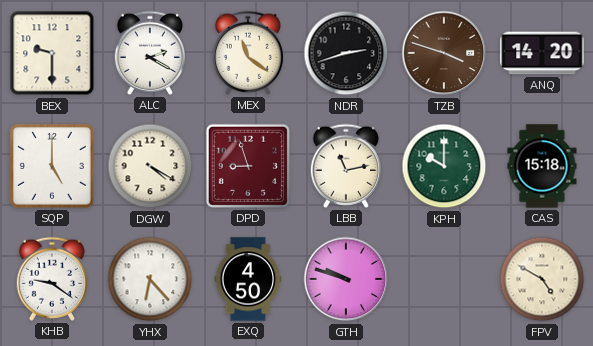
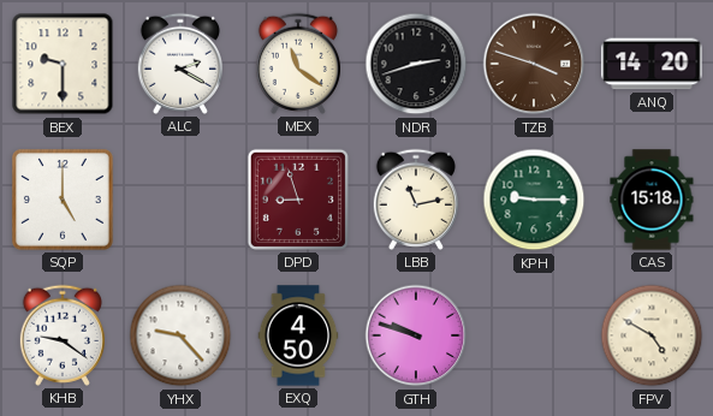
DGW: 4:20 -> none
KPH: 10:00 -> 9:15
YHX: 6:23 -> 9:23
